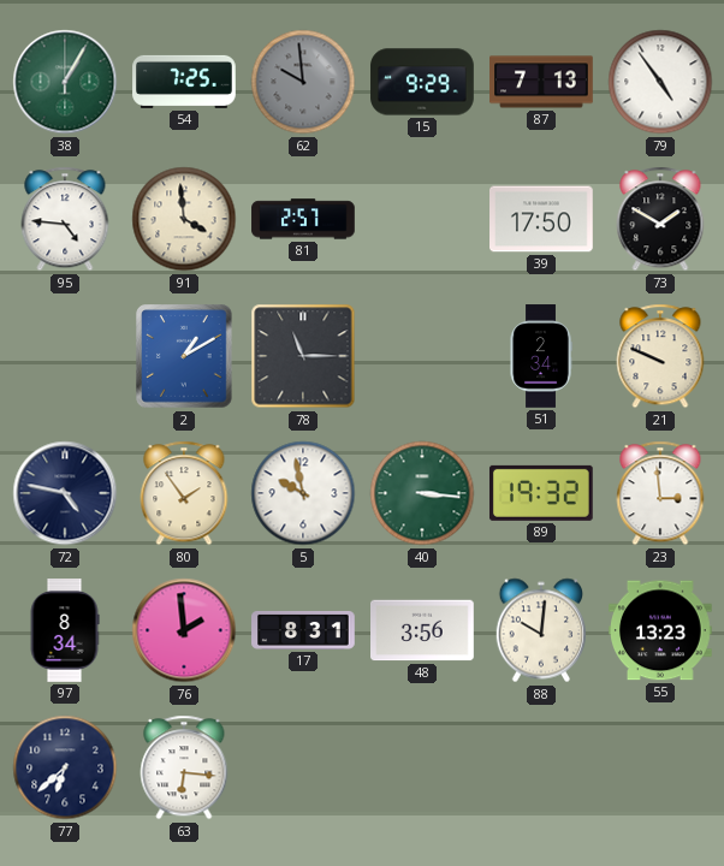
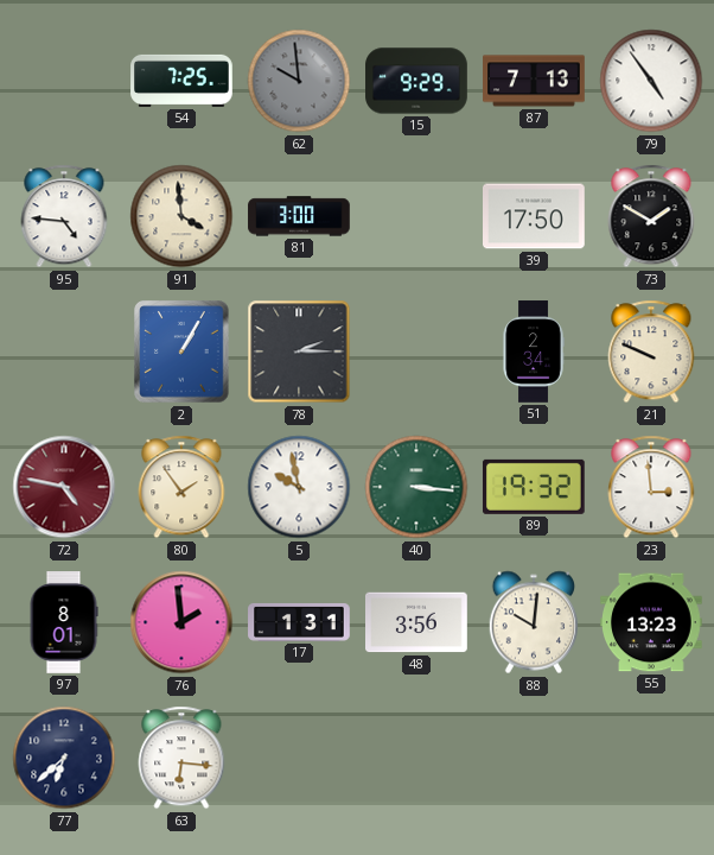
38: 1:05 -> none
81: 2:57 -> 3:00
2: 1:10 -> 1:05
78: 11:15 -> 2:15
72 dial: navy -> burgundy
97: 8:34 -> 8:01
17: 8:31 -> 1:31
